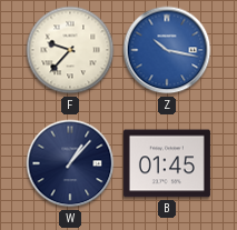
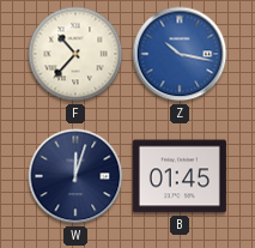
F: 9:37 -> 10:37
W: 1:07 -> 12:03
